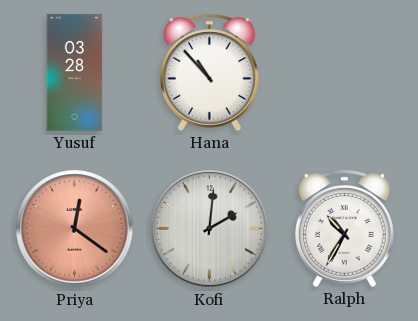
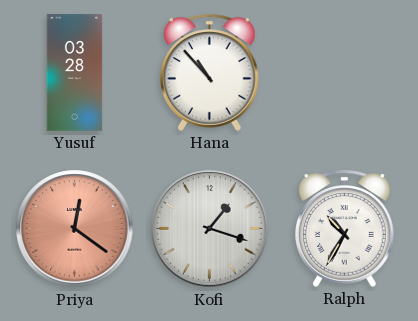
Kofi: 2:01 -> 1:18
